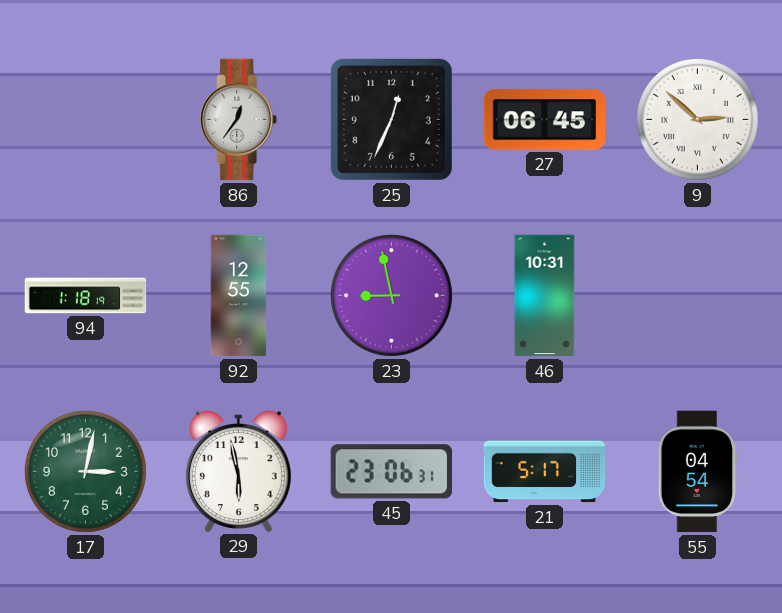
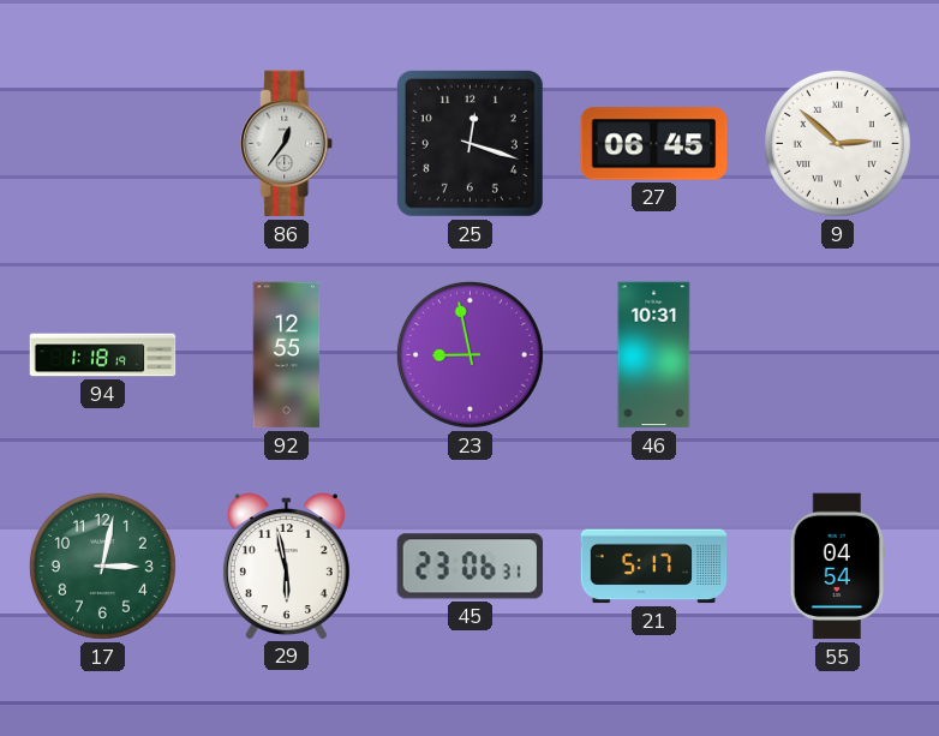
25: 12:34 -> 12:18
